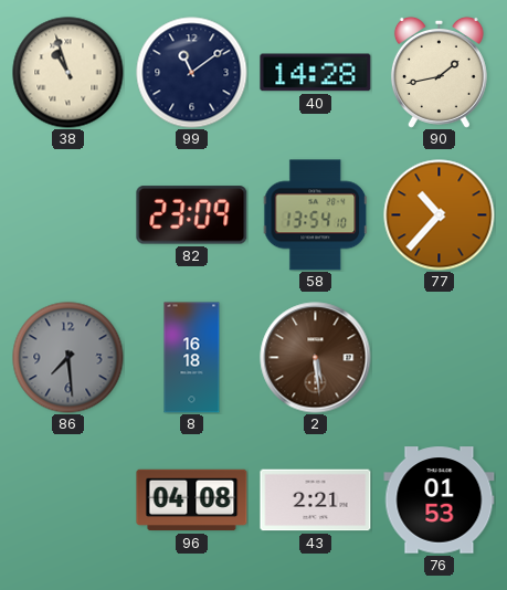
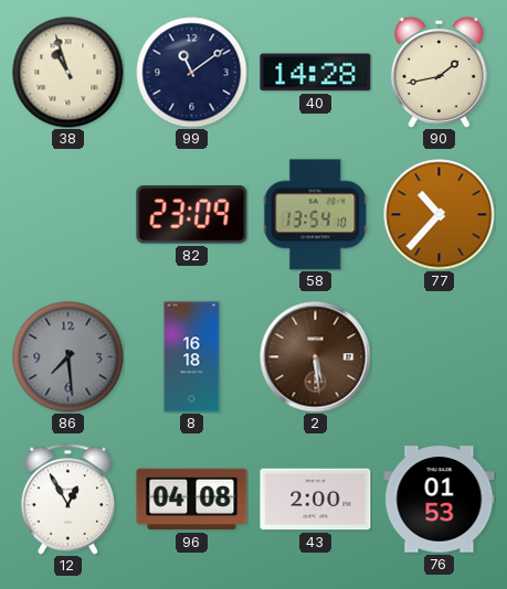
12: none -> 12:55
43: 2:21 -> 2:00
